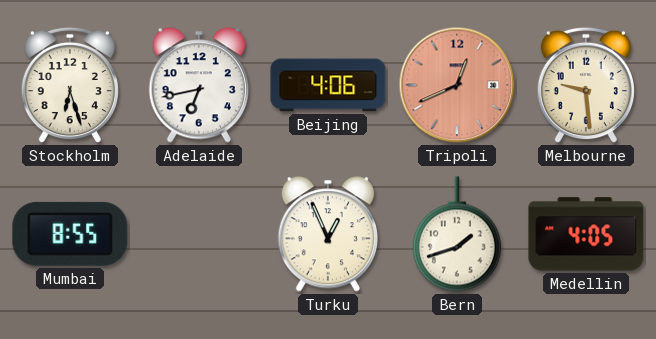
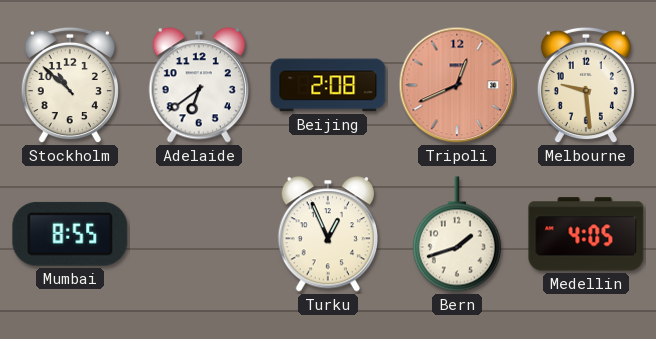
Stockholm: 6:27 -> 10:52
Adelaide: 6:43 -> 6:39
Beijing: 4:06 -> 2:08
